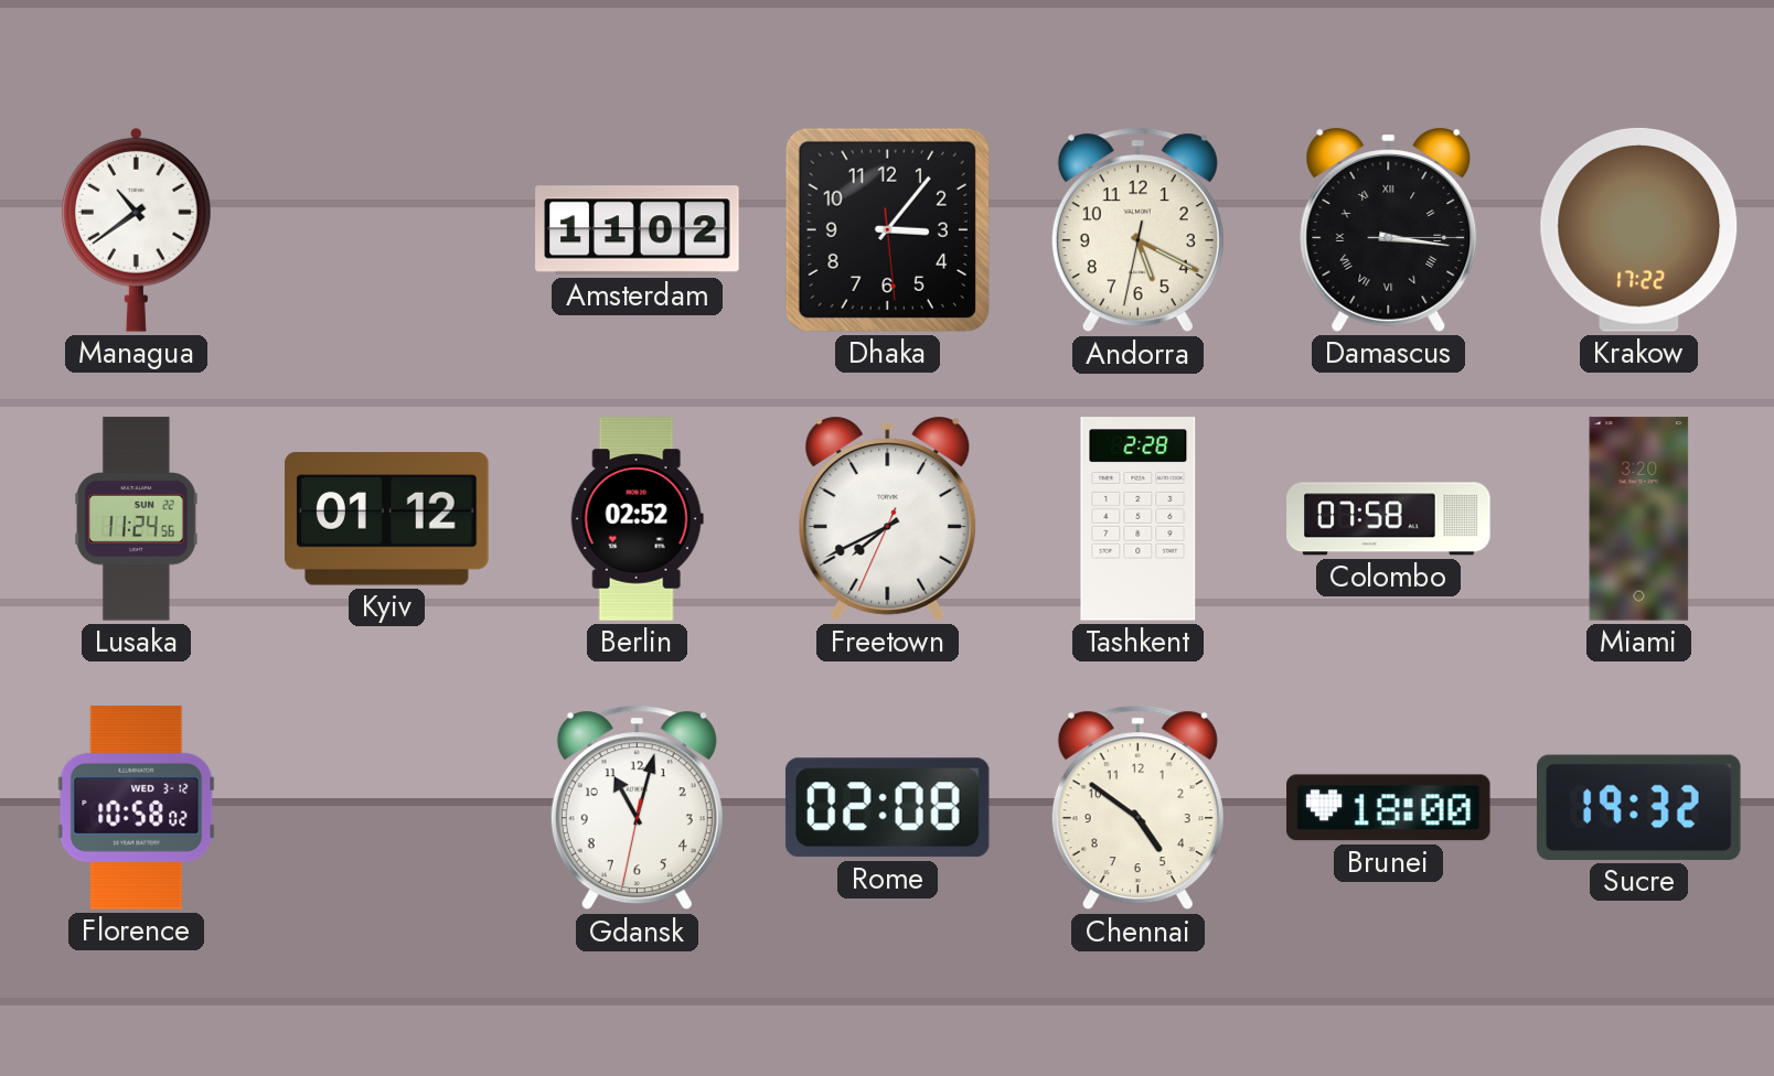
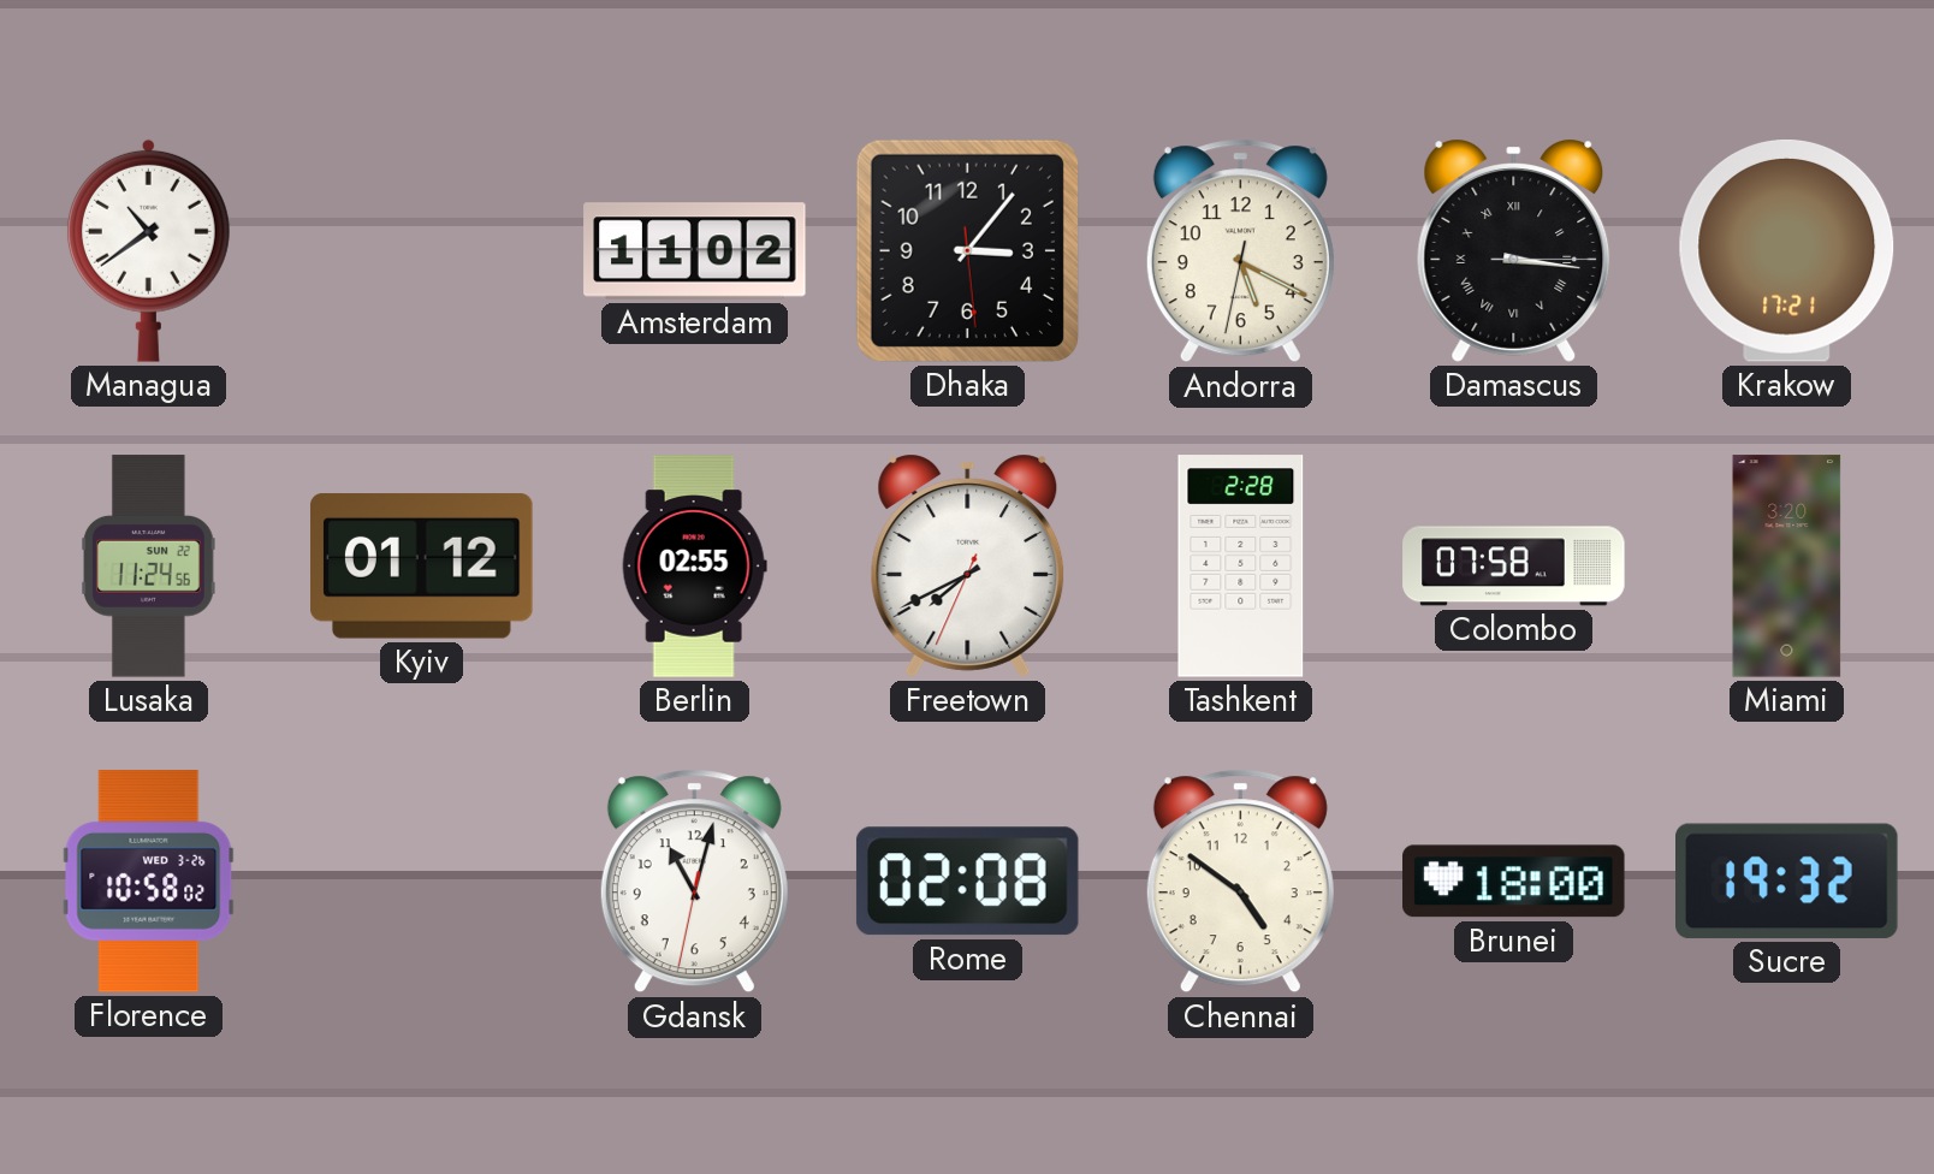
Krakow: 17:22 -> 17:21
Berlin: 02:52 -> 02:55
Florence date: WED 3-12 -> WED 3-26
